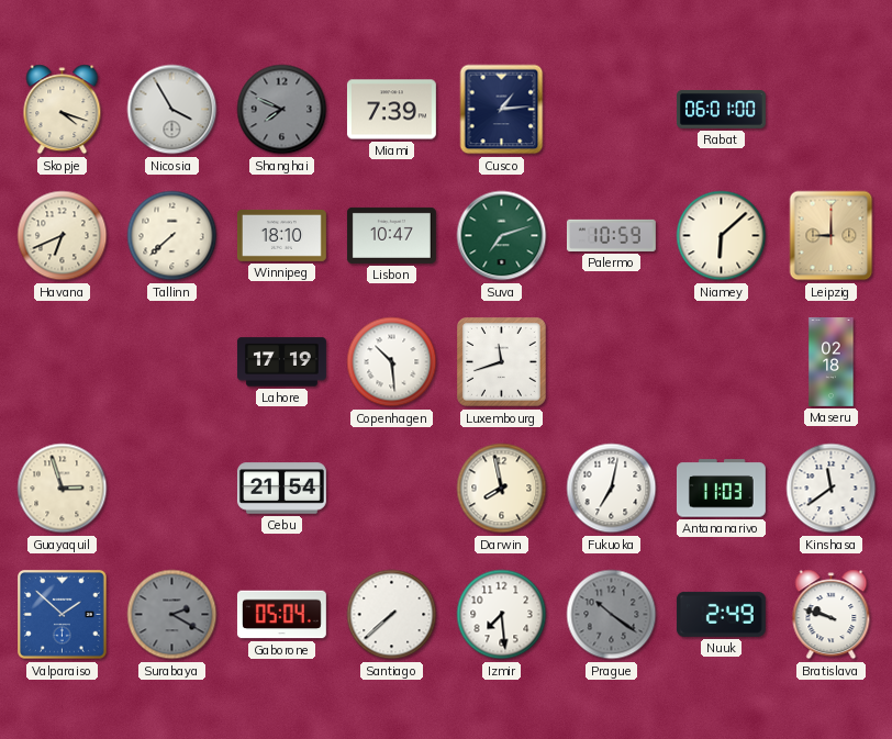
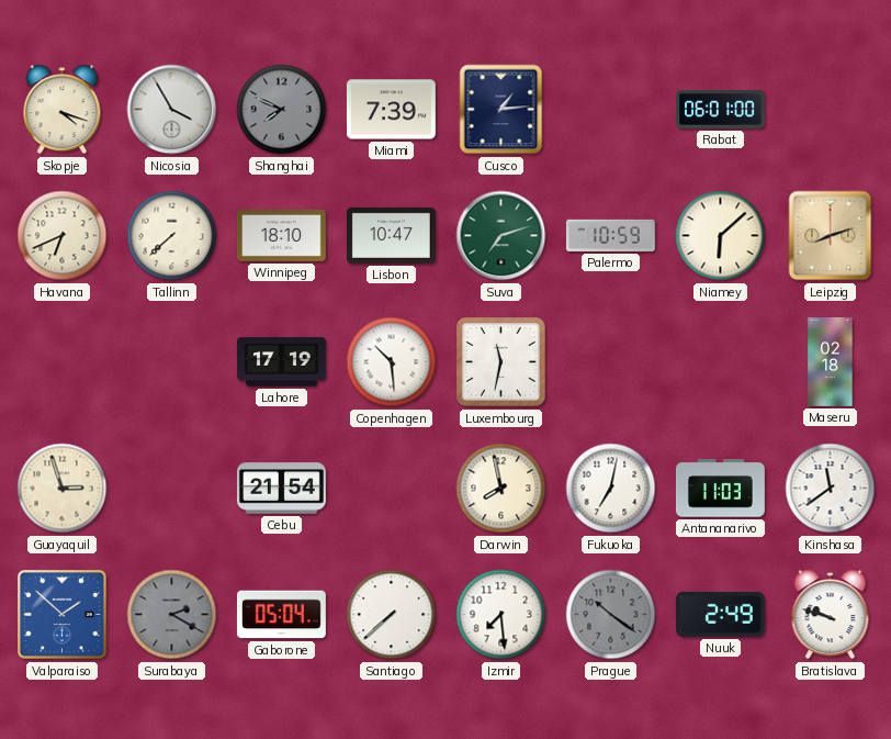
Leipzig: 9:00 -> 8:12
Luxembourg: 11:42 -> 11:32
